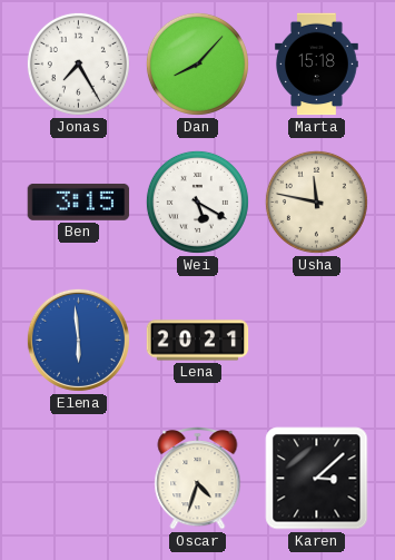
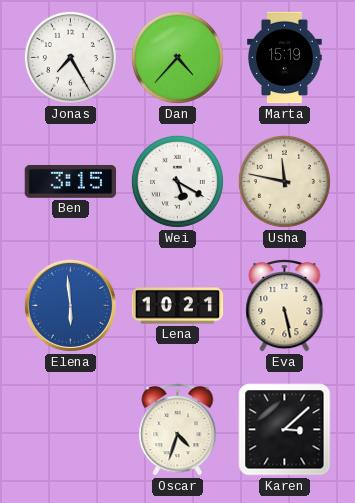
Dan: 8:07 -> 4:37
Marta: 15:18 -> 15:19
Lena: 20:21 -> 10:21
Eva: none -> 5:28
